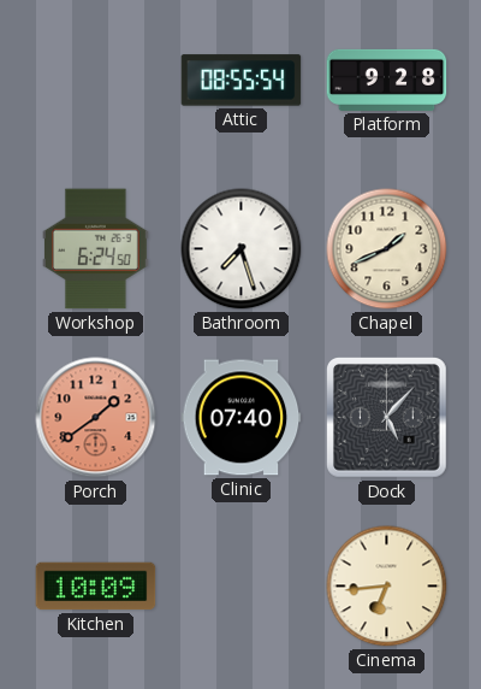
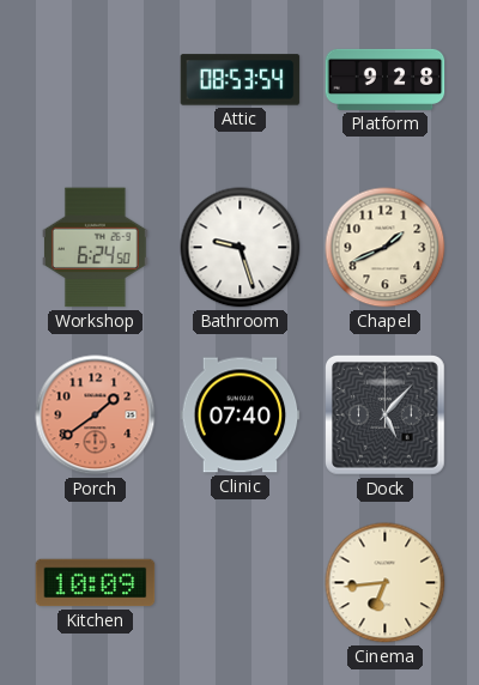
Attic: 08:55 -> 08:53
Bathroom: 7:27 -> 9:27
